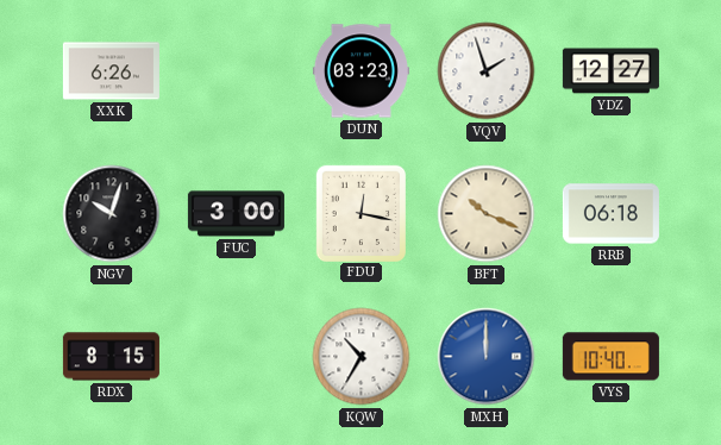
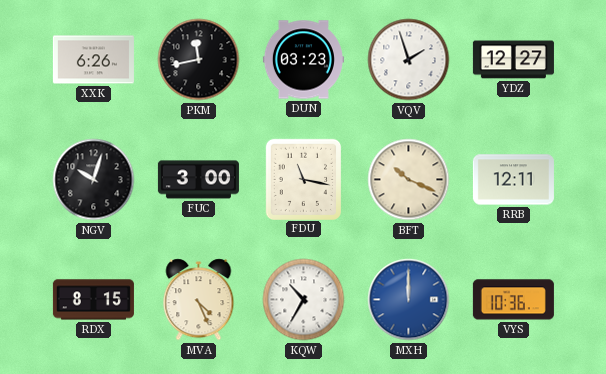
PKM: none -> 11:43
FDU: 12:17 -> 11:17
RRB: 06:18 -> 12:11
MVA: none -> 4:26
VYS: 10:40 -> 10:36
